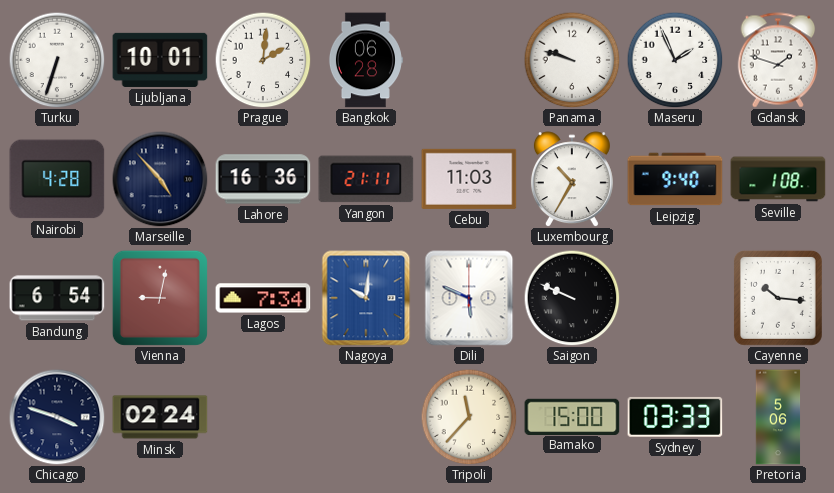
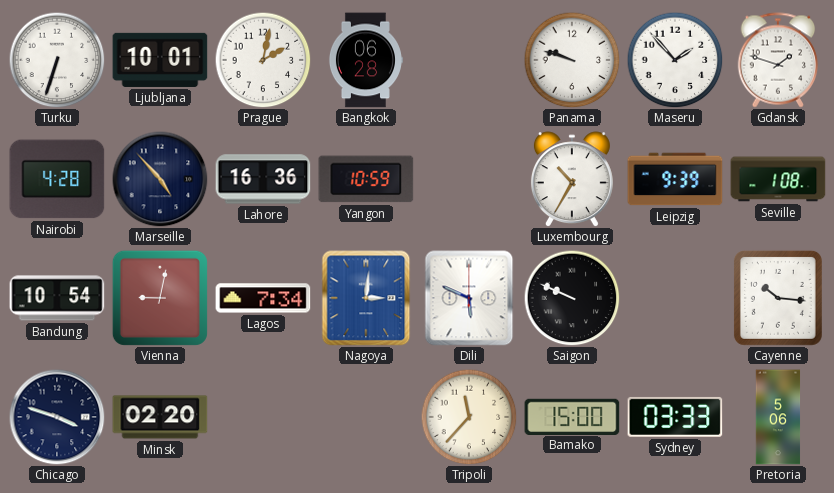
Prague: 2:01 -> 2:02
Maseru: 1:56 -> 1:53
Yangon: 21:11 -> 10:59
Cebu: 11:03 -> none
Leipzig: 9:40 -> 9:39
Bandung: 6:54 -> 10:54
Nagoya: 10:01 -> 3:01
Minsk: 02:24 -> 02:20
